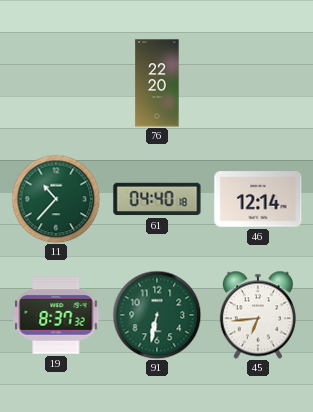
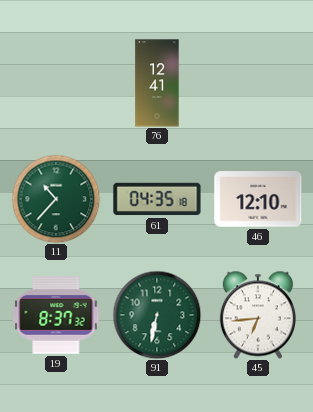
76: 22:20 -> 12:41
61: 04:40 -> 04:35
46: 12:14 -> 12:10
